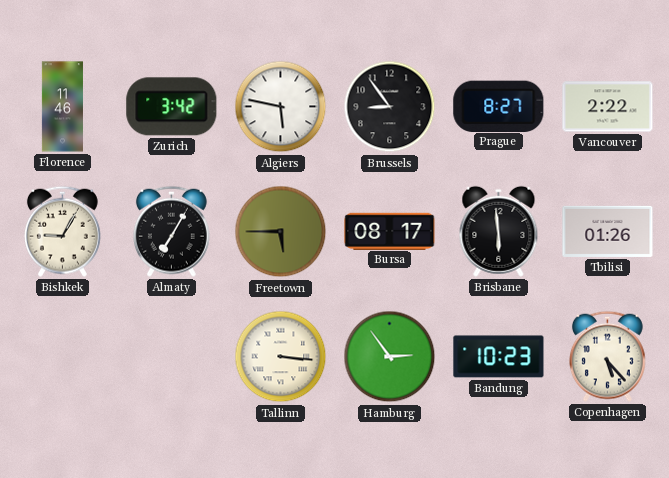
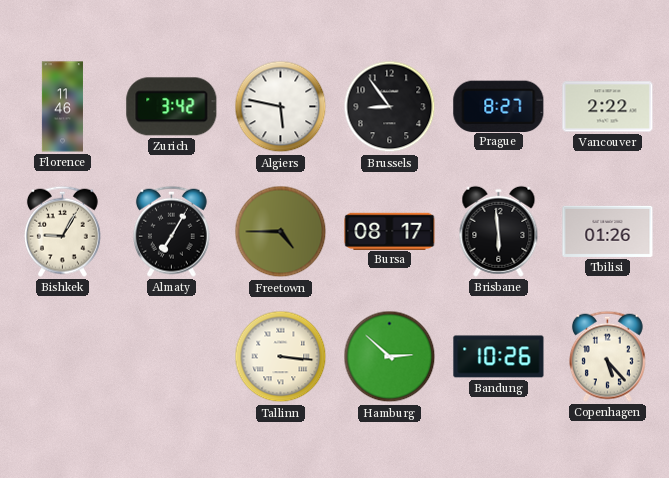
Freetown: 5:45 -> 4:45
Hamburg: 2:54 -> 2:52
Bandung: 10:23 -> 10:26
